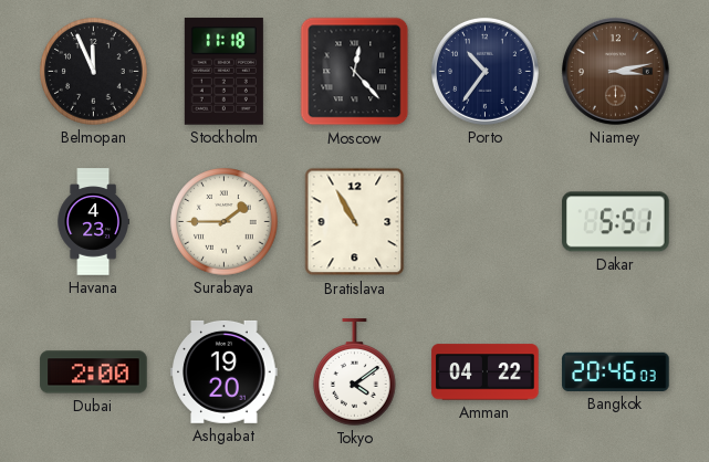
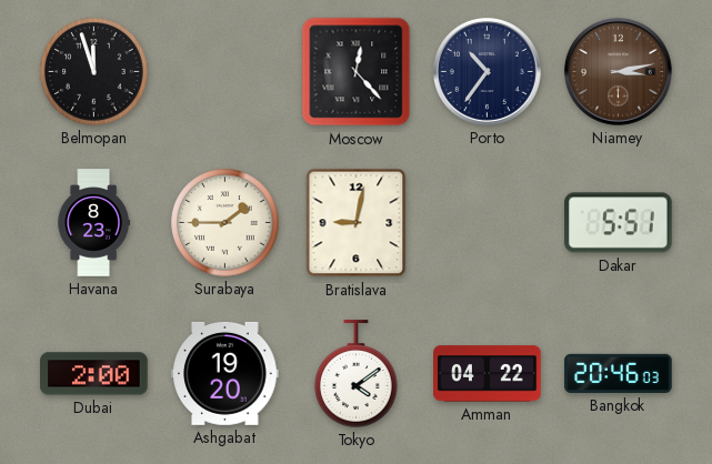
Belmopan: 11:56 -> 11:57
Stockholm: 11:18 -> none
Havana: 4:23 -> 8:23
Bratislava: 10:55 -> 9:02
